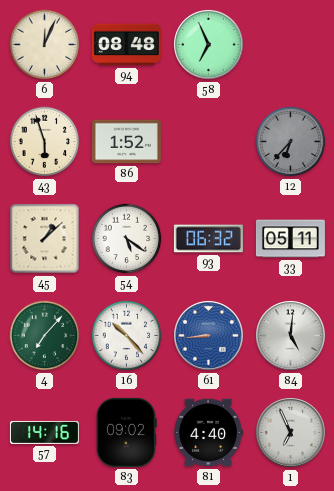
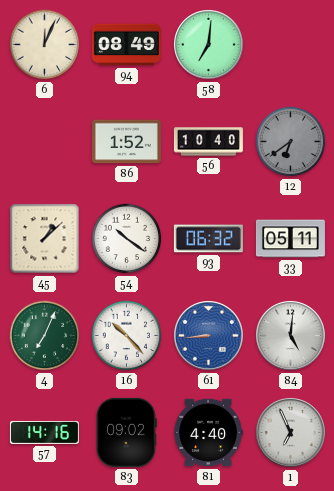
94: 08:48 -> 08:49
58: 6:56 -> 7:01
43: 5:57 -> none
56: none -> 10:40
12: 6:37 -> 6:39
54: 5:21 -> 10:21
4: 7:07 -> 7:04
